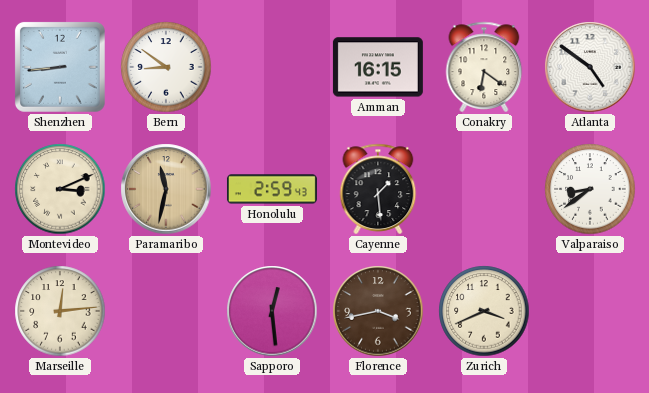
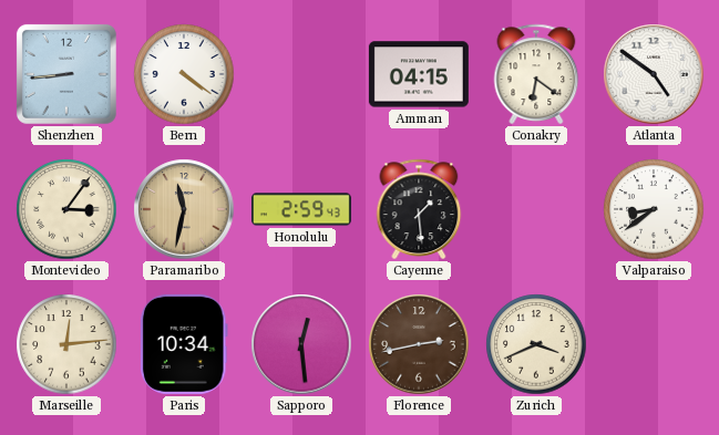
Bern: 8:51 -> 4:21
Amman: 16:15 -> 04:15
Montevideo: 3:11 -> 3:06
Paris: none -> 10:34
Florence: 3:43 -> 2:43
